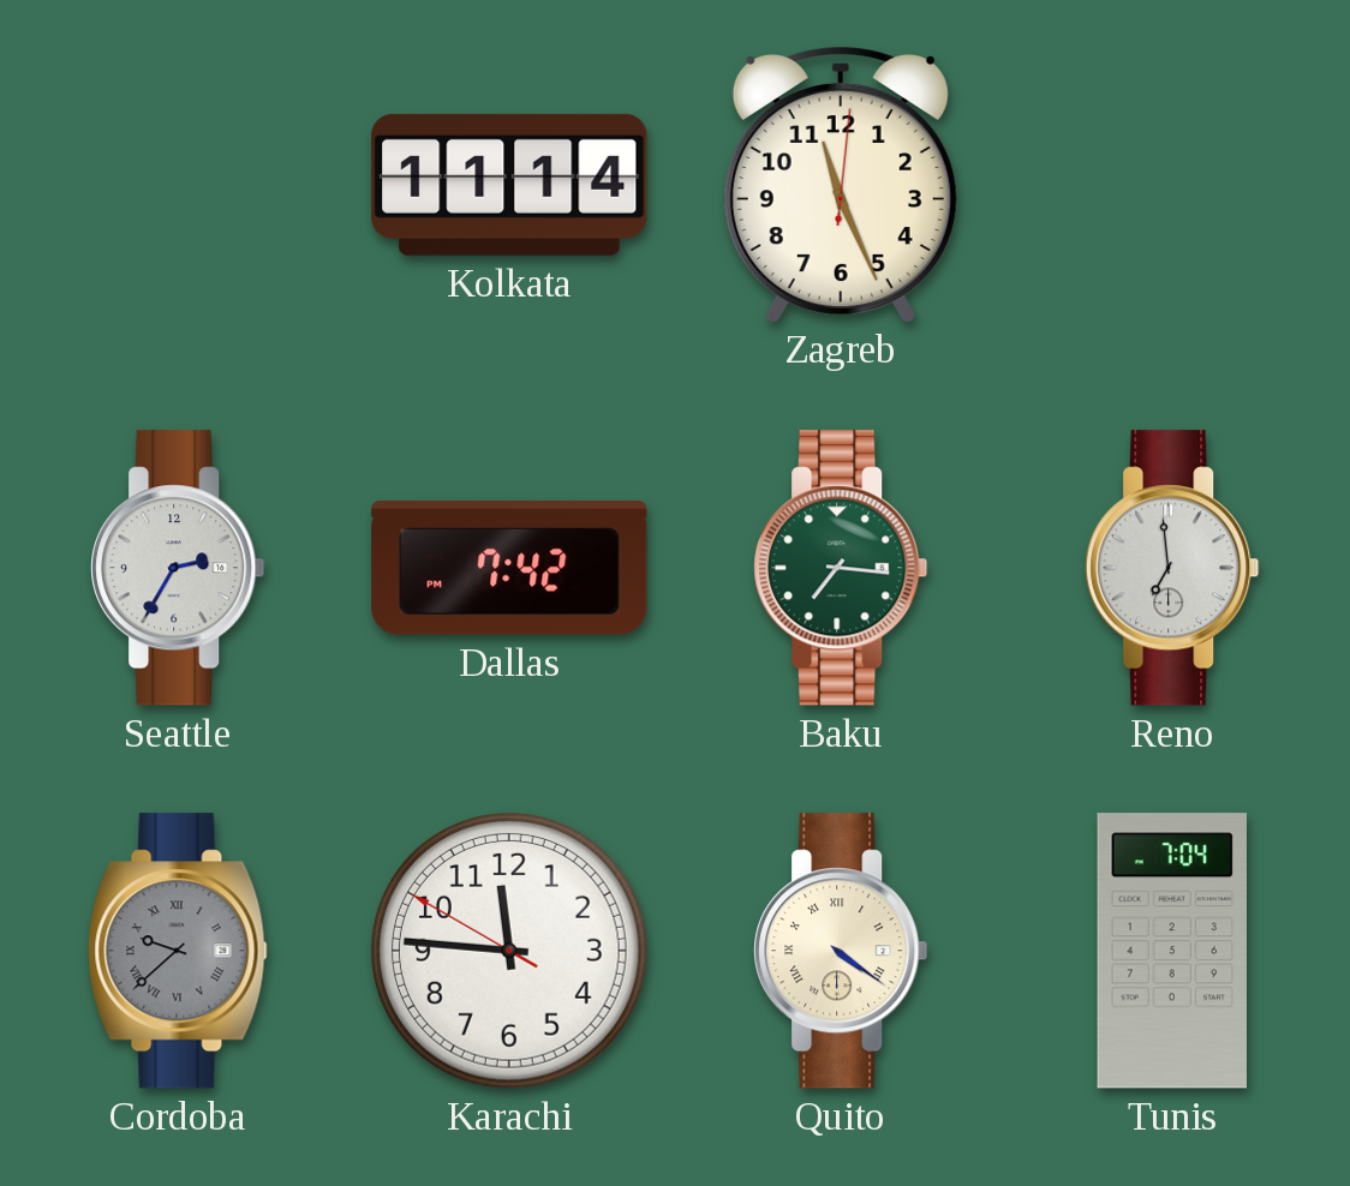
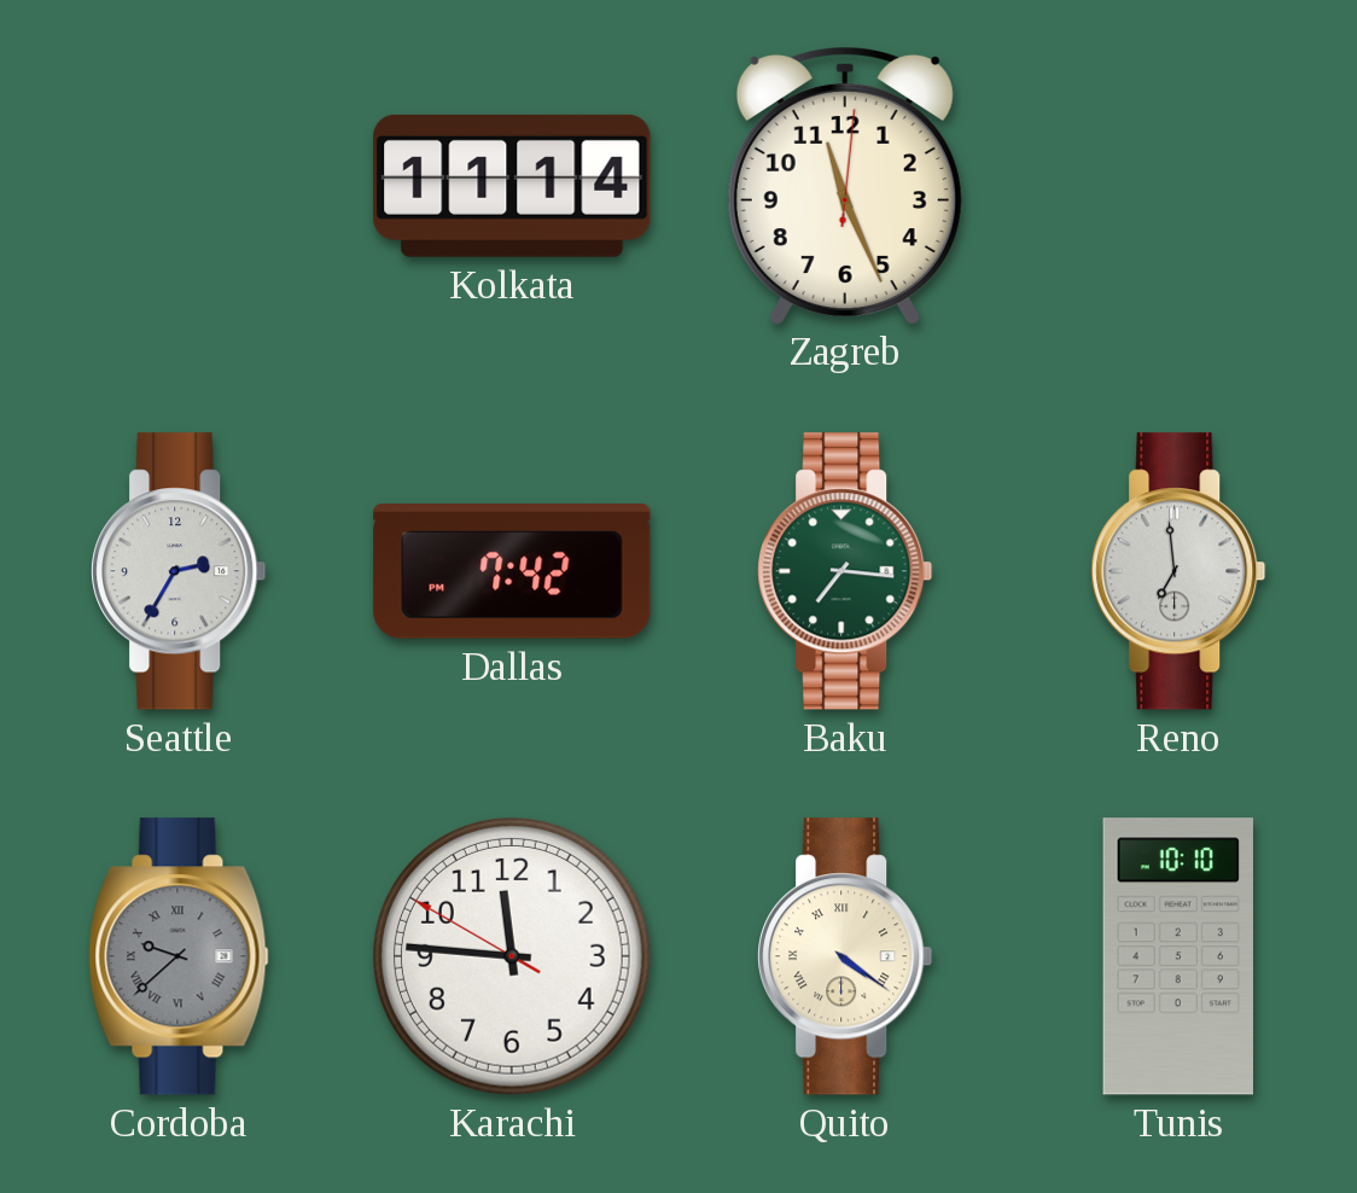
Tunis: 7:04 -> 10:10
